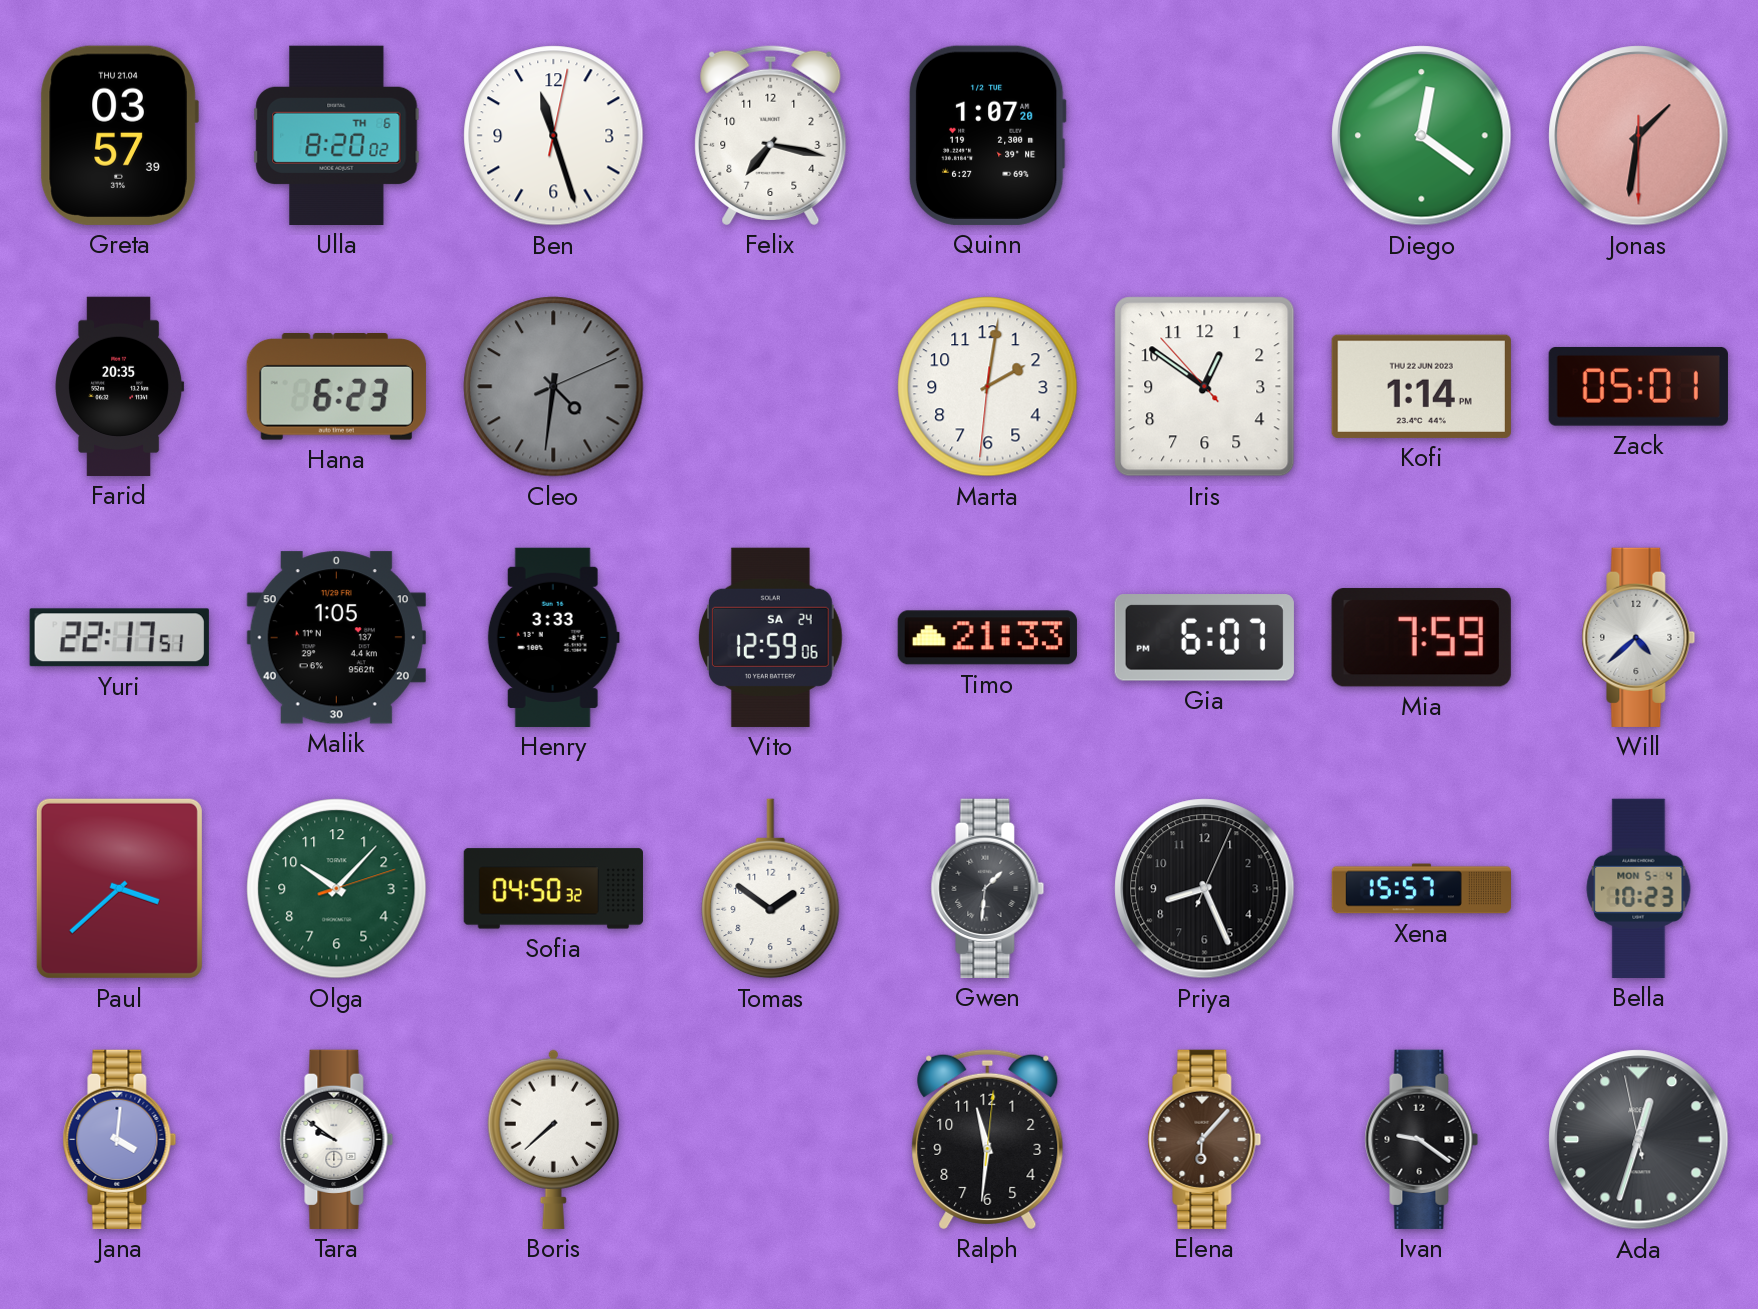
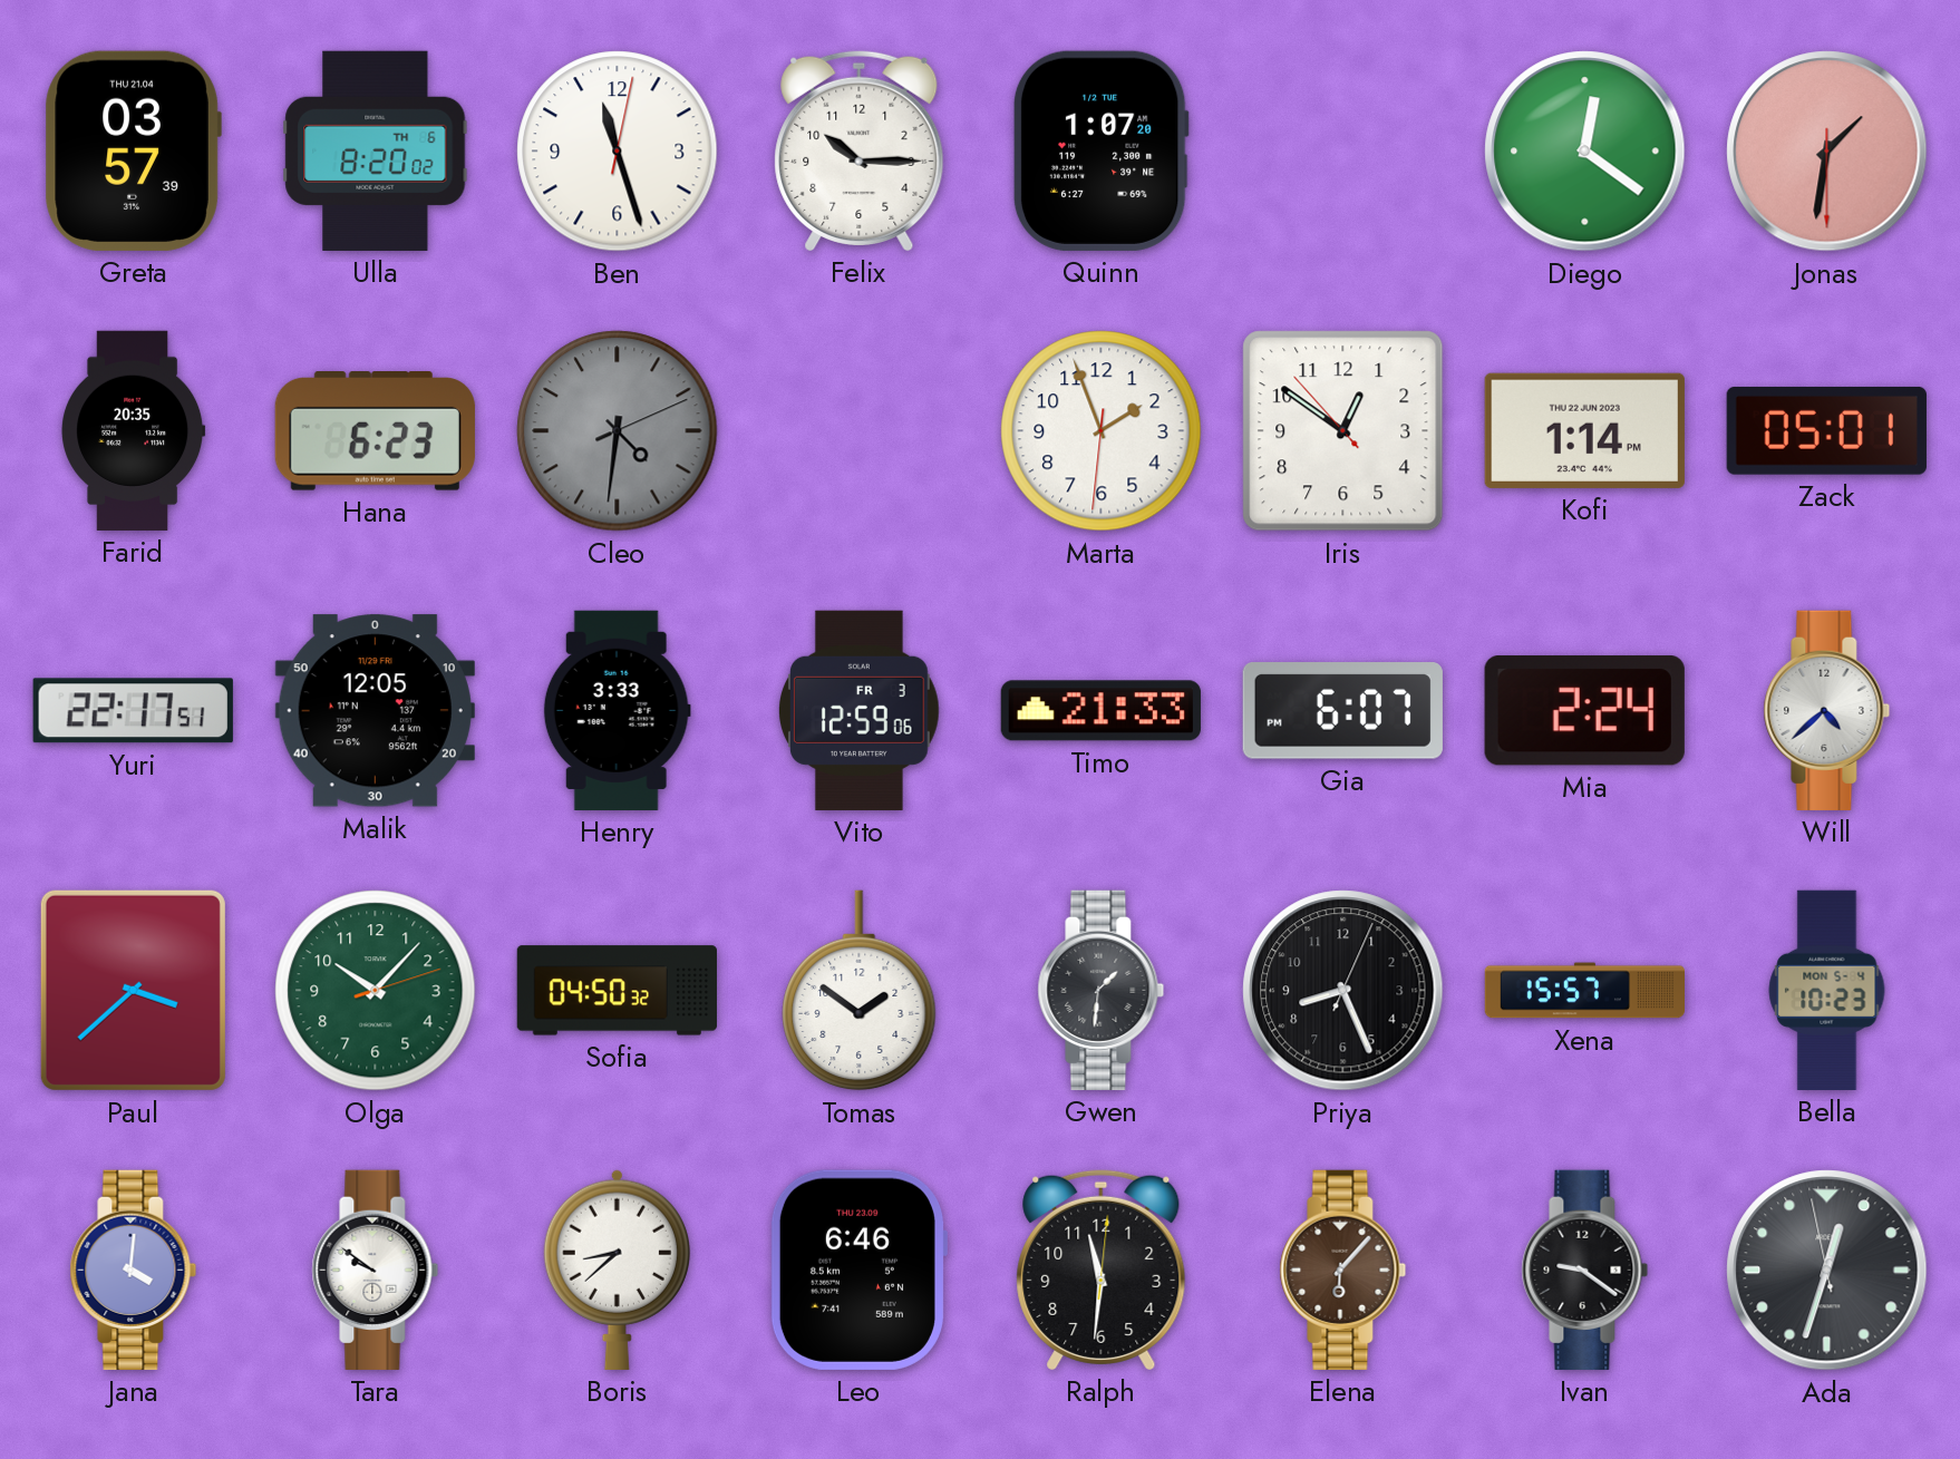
Felix: 7:17 -> 10:15
Marta: 2:01 -> 1:56
Malik: 1:05 -> 12:05
Vito date: SA 24 -> FR 3
Mia: 7:59 -> 2:24
Boris: 7:38 -> 8:38
Leo: none -> 6:46
